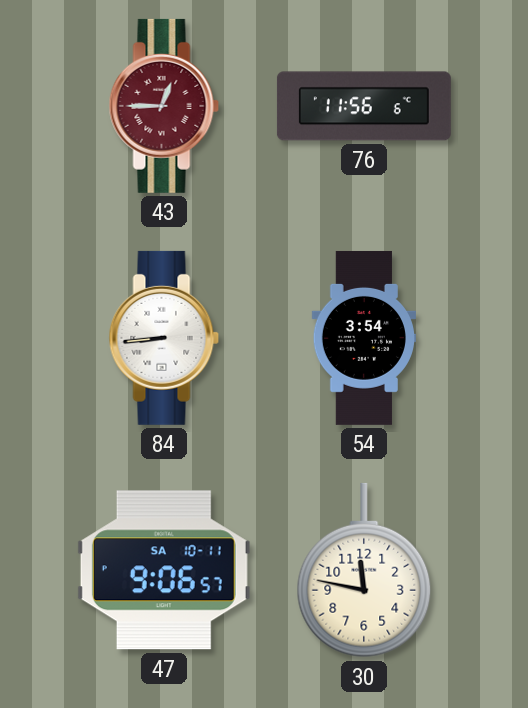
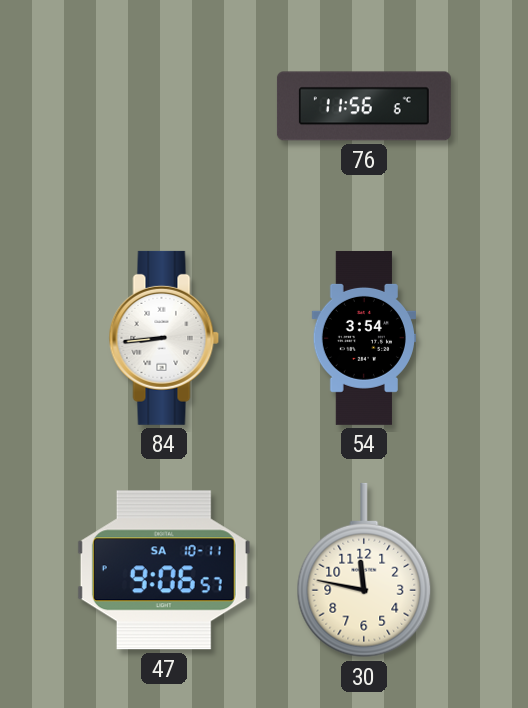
43: 12:45 -> none
